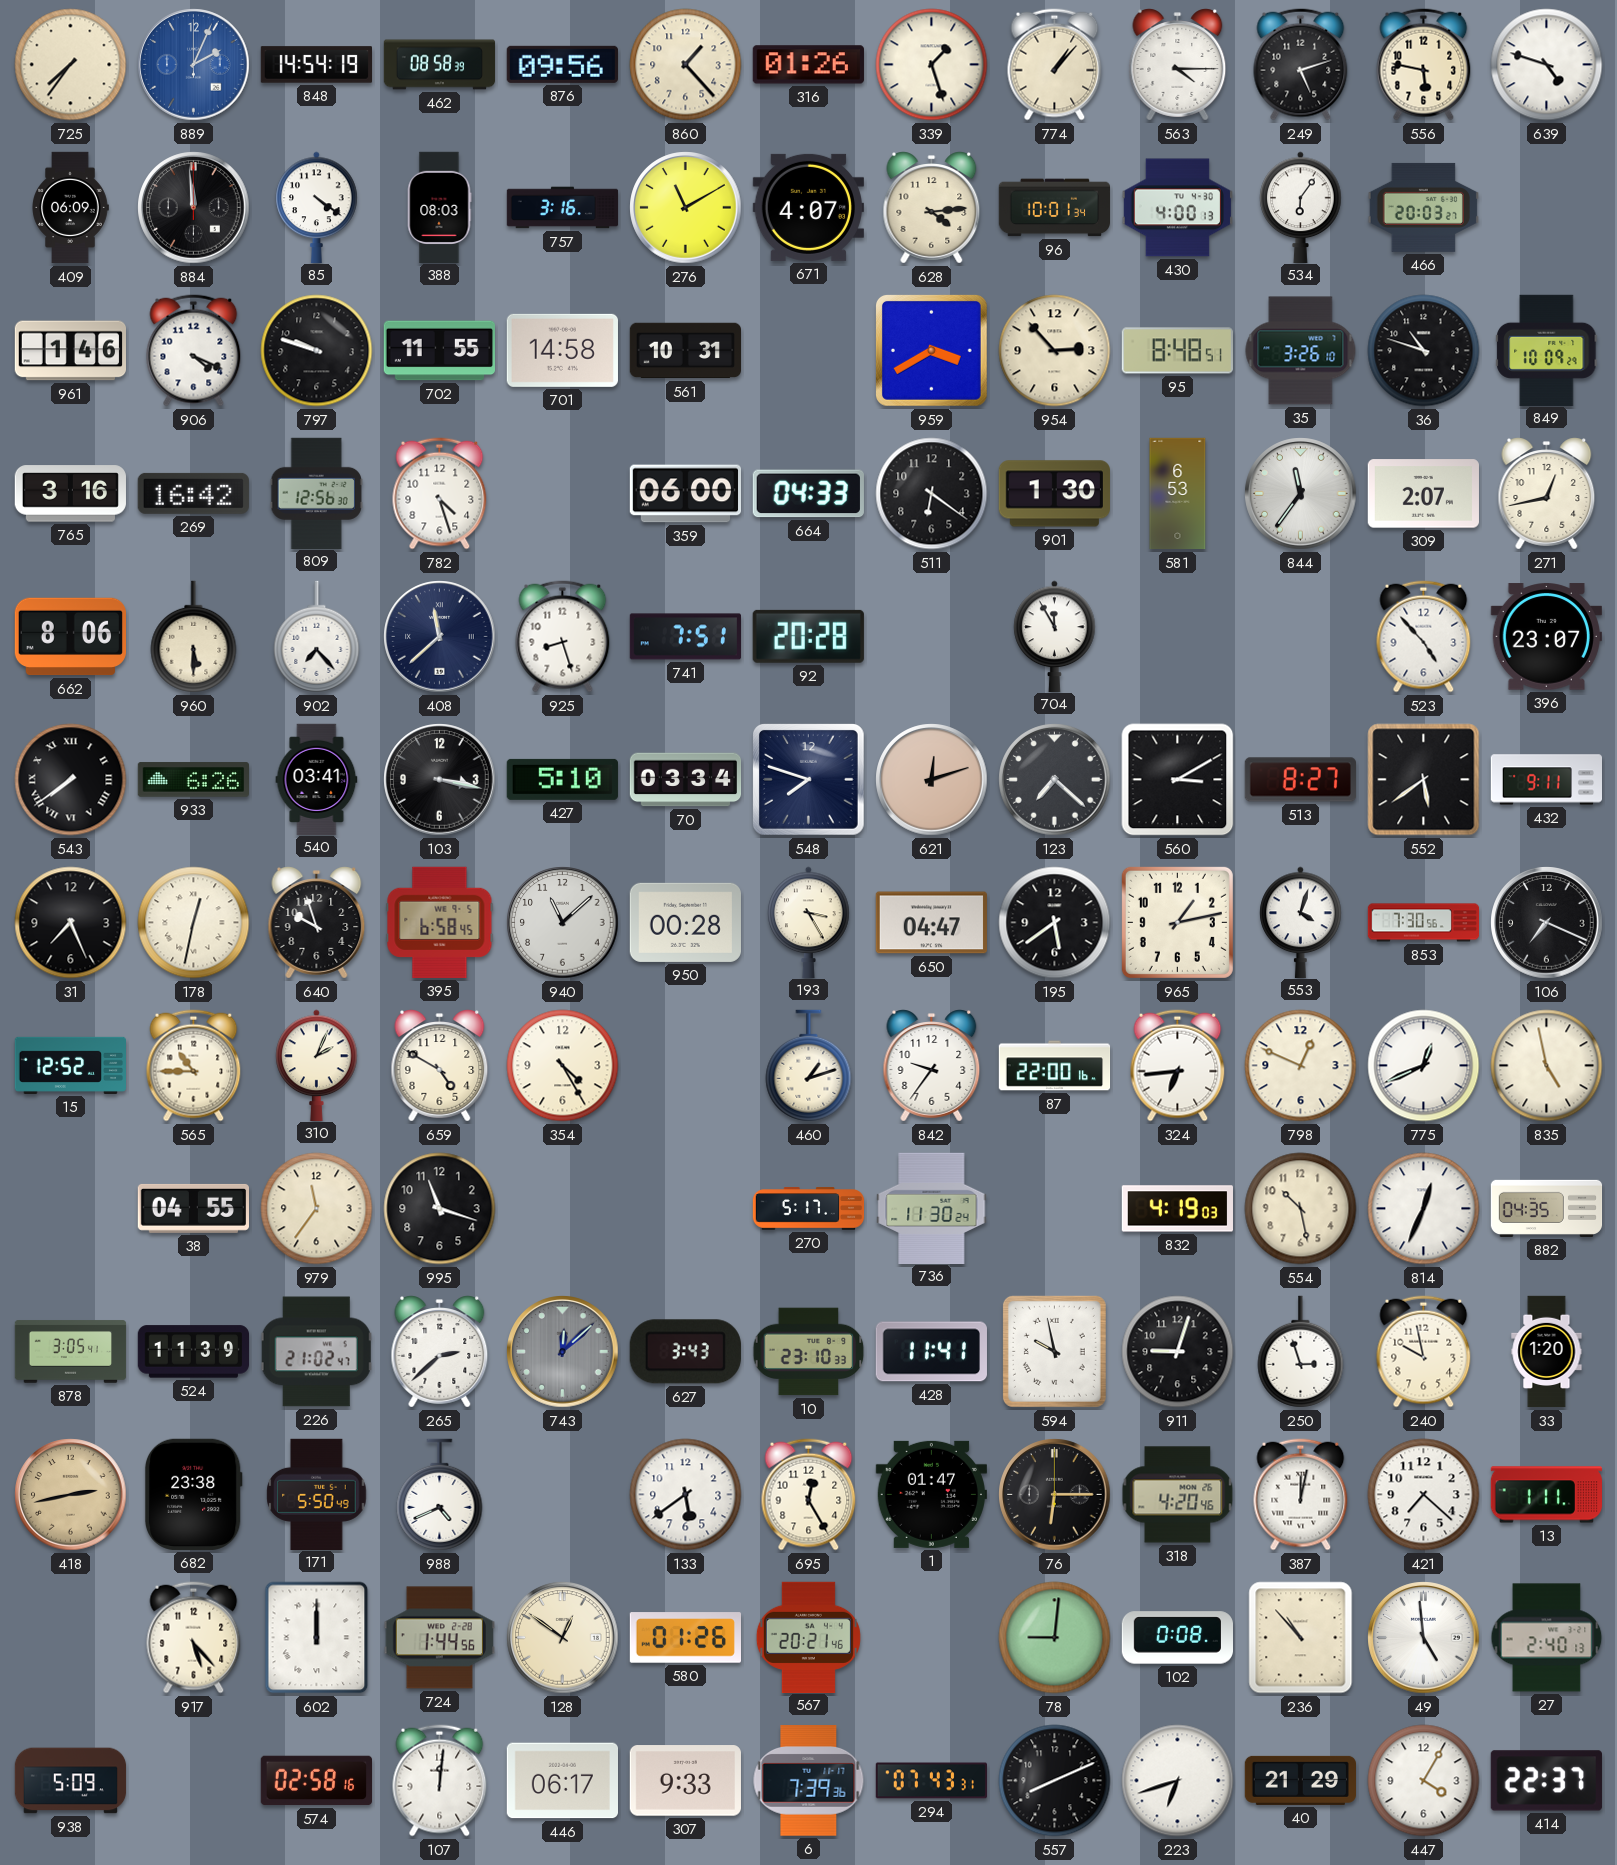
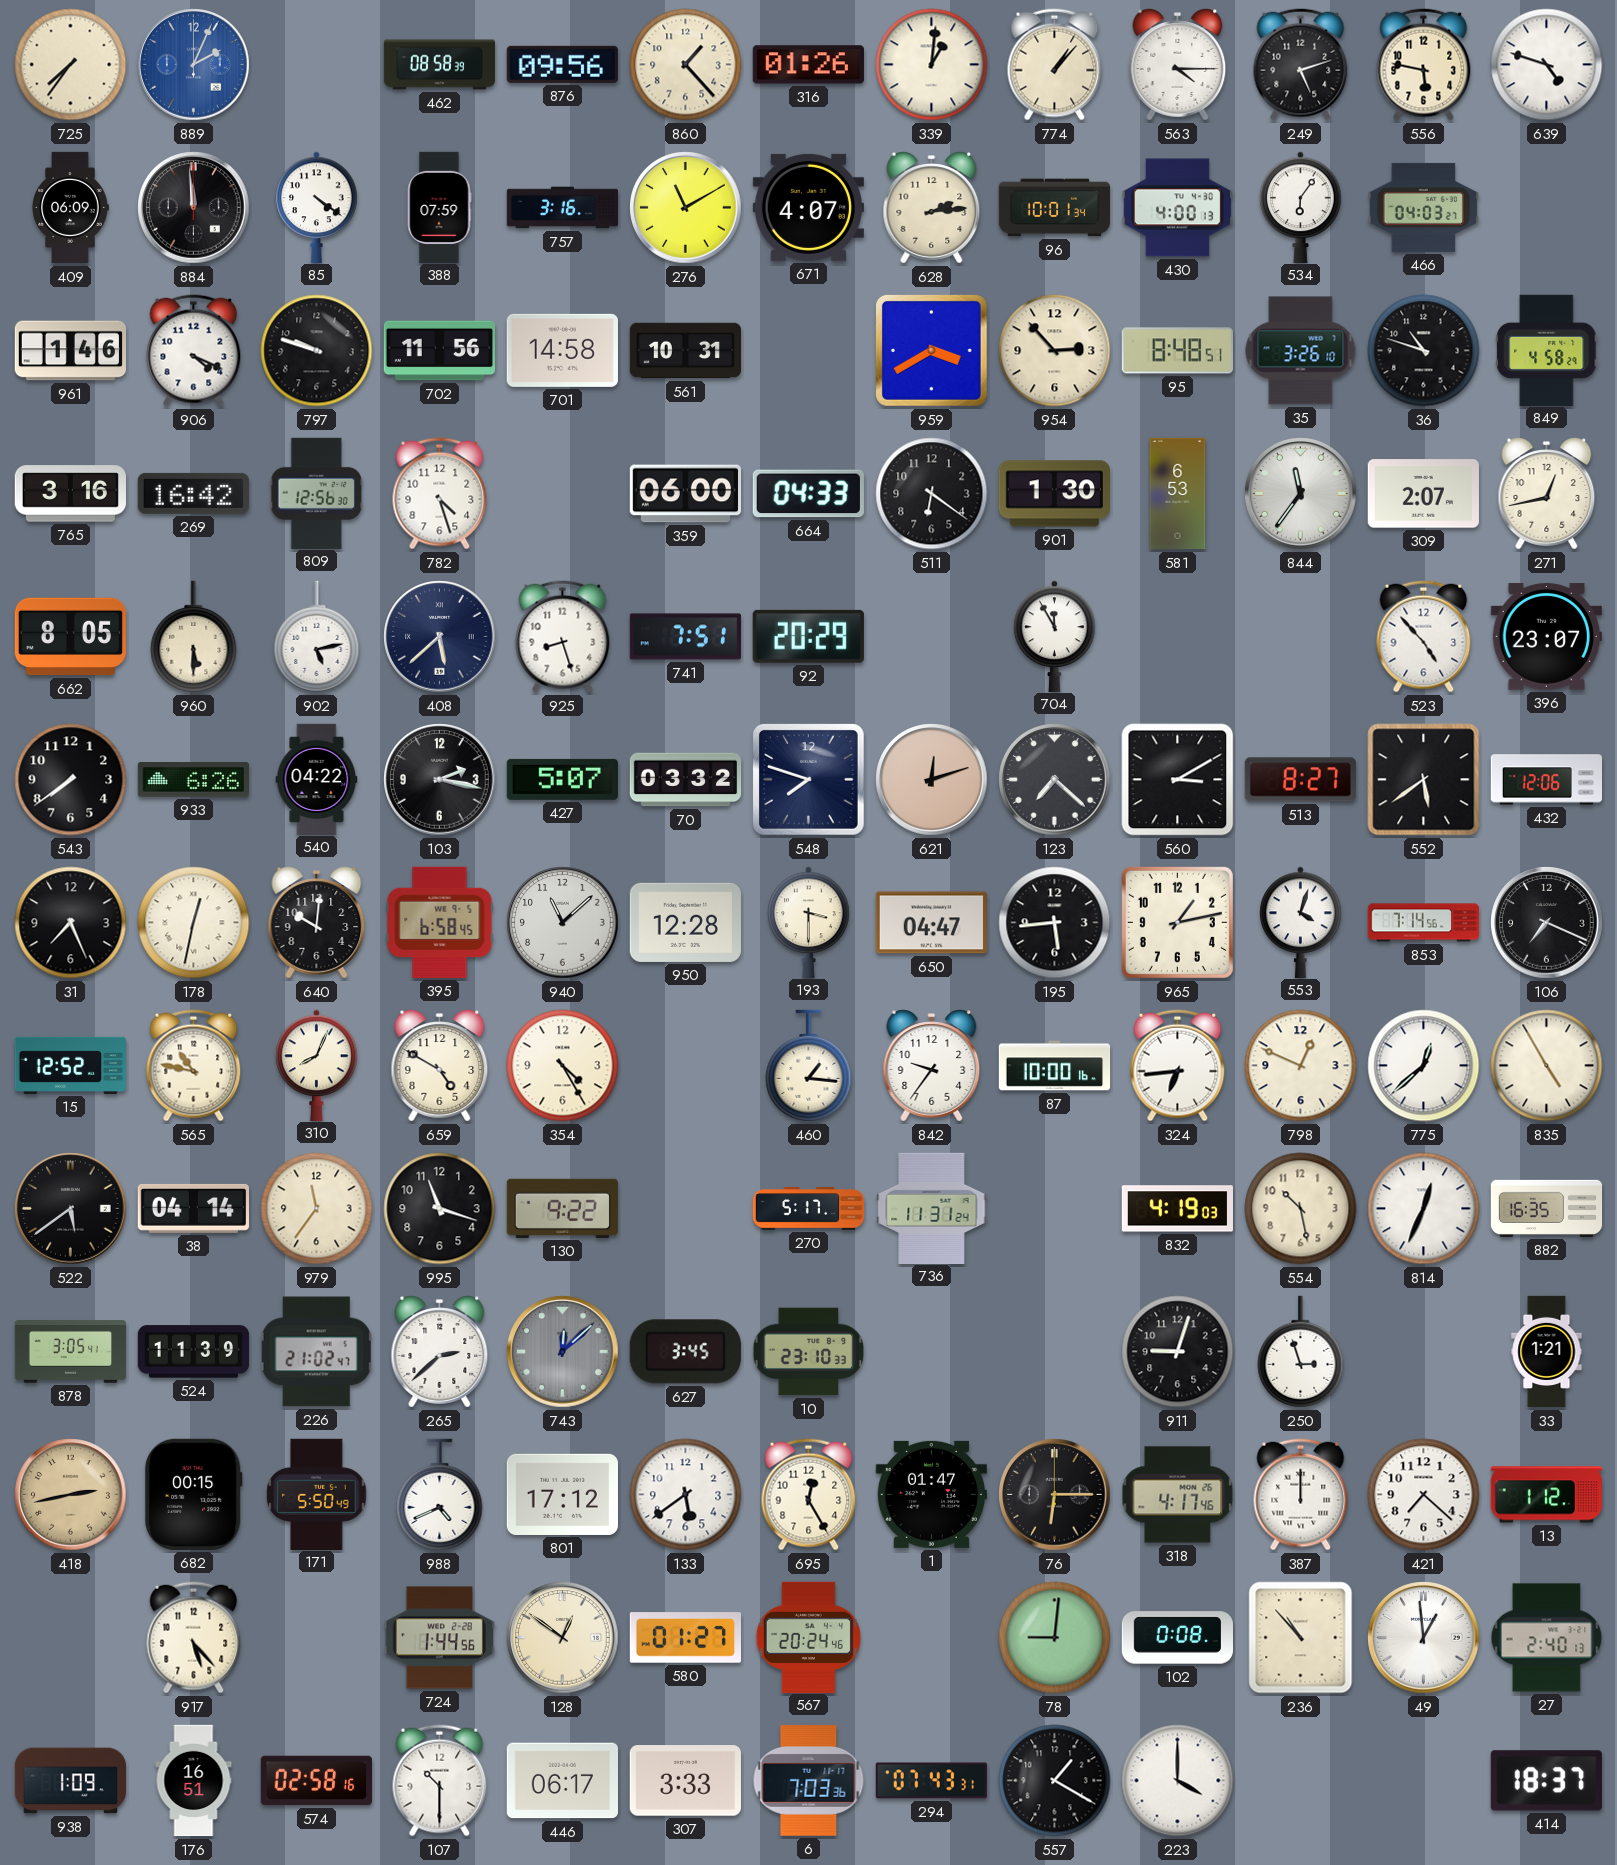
848: 14:54 -> none
339: 1:27 -> 1:01
388: 08:03 -> 07:59
628: 4:14 -> 2:14
466: 20:03 -> 04:03
702: 11:55 -> 11:56
849: 10:09 -> 4:58
662: 8:06 -> 8:05
902: 7:23 -> 5:13
408: 11:38 -> 5:38
92: 20:28 -> 20:29
543 numerals: Roman -> Arabic
540: 03:41 -> 04:22
103: 3:17 -> 2:17
427: 5:10 -> 5:07
70: 03:34 -> 03:32
432: 9:11 -> 12:06
640: 9:57 -> 10:01
950: 00:28 -> 12:28
193: 3:25 -> 3:30
195: 5:39 -> 5:44
853: 7:30 -> 7:14
565: 10:45 -> 10:47
310: 2:04 -> 8:04
460: 1:12 -> 1:16
87: 22:00 -> 10:00
775: 12:41 -> 12:38
835: 4:58 -> 4:55
522: none -> 5:39
38: 04:55 -> 04:14
130: none -> 9:22
736: 11:30 -> 11:31
882: 04:35 -> 16:35
627: 3:43 -> 3:45
428: 11:41 -> none
594: 9:58 -> none
240: 9:58 -> none
33: 1:20 -> 1:21
682: 23:38 -> 00:15
801: none -> 17:12
318: 4:20 -> 4:17
387: 12:02 -> 12:00
13: 1:11 -> 1:12
602: 12:00 -> none
580: 01:26 -> 01:27
567: 20:21 -> 20:24
49: 4:59 -> 12:59
938: 5:09 -> 1:09
176: none -> 16:51
107: 12:01 -> 10:30
307: 9:33 -> 3:33
6: 7:39 -> 7:03
557: 8:11 -> 1:20
223: 6:42 -> 4:00
40: 21:29 -> none
447: 4:05 -> none
414: 22:37 -> 18:37
